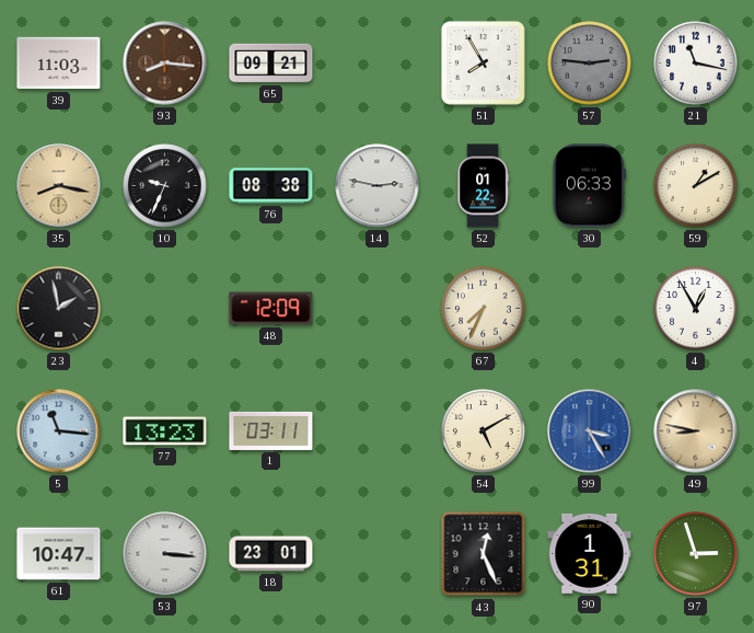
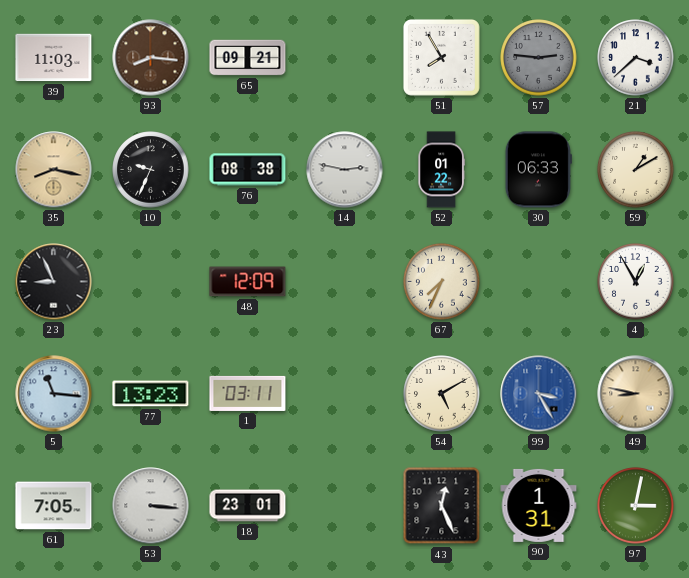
21: 11:17 -> 3:38
23: 1:58 -> 8:56
61: 10:47 -> 7:05
97: 2:57 -> 3:02
